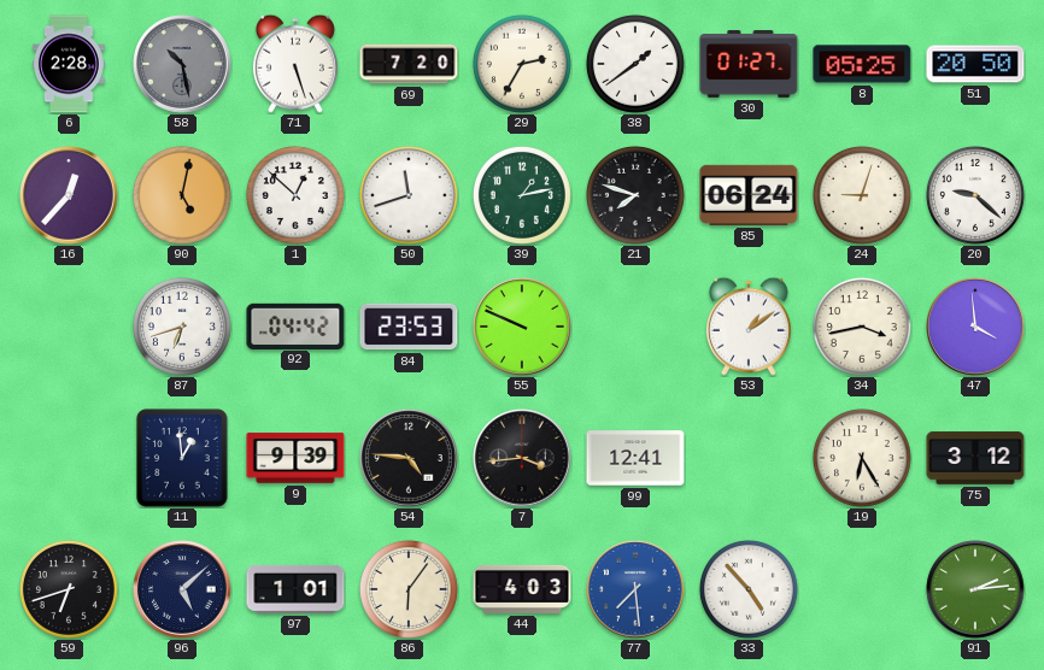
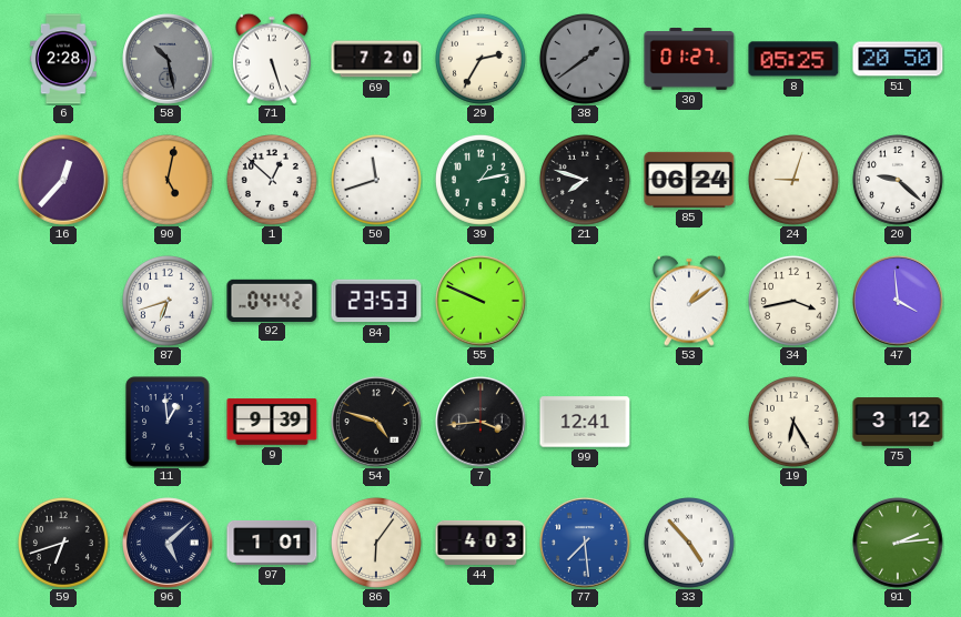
38 dial: white -> grey
54: 4:46 -> 4:48
